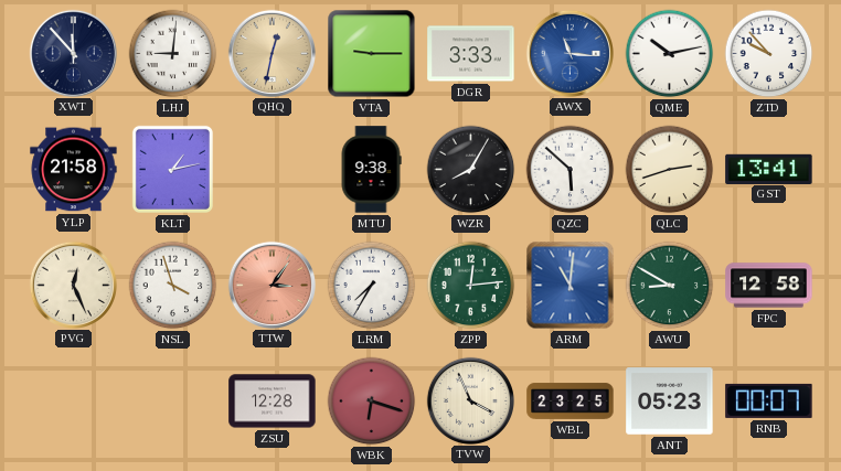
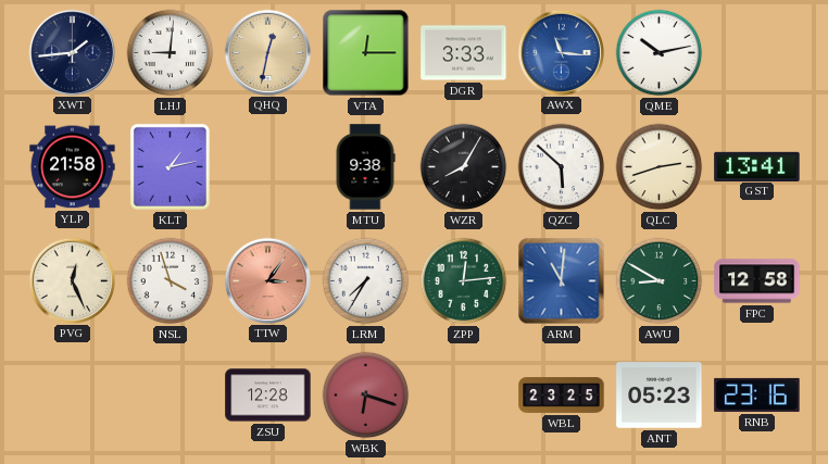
XWT: 11:53 -> 1:44
VTA: 9:15 -> 12:15
ZTD: 9:53 -> none
TVW: 3:56 -> none
RNB: 00:07 -> 23:16
